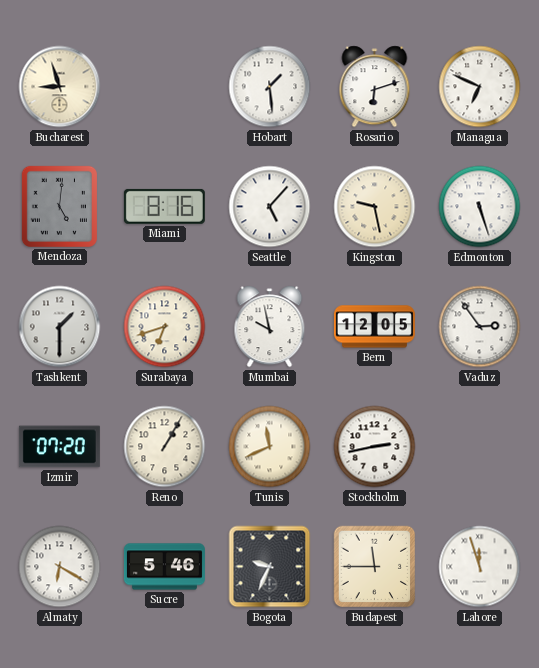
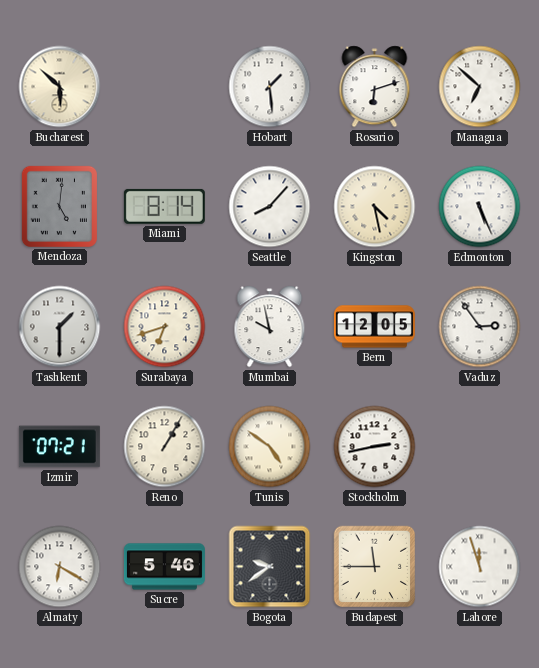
Bucharest: 8:57 -> 5:52
Managua: 6:49 -> 6:52
Miami: 8:16 -> 8:14
Seattle: 5:07 -> 8:07
Kingston: 9:28 -> 4:28
Edmonton: 5:27 -> 5:26
Izmir: 07:20 -> 07:21
Tunis: 11:41 -> 4:51
Bogota: 9:34 -> 9:39
